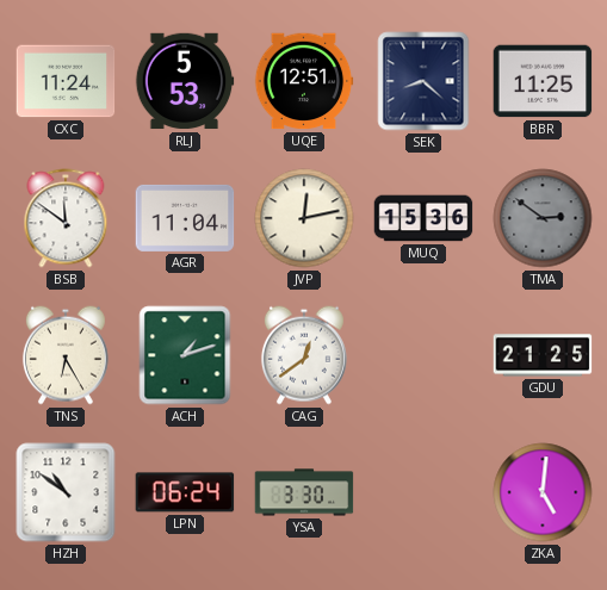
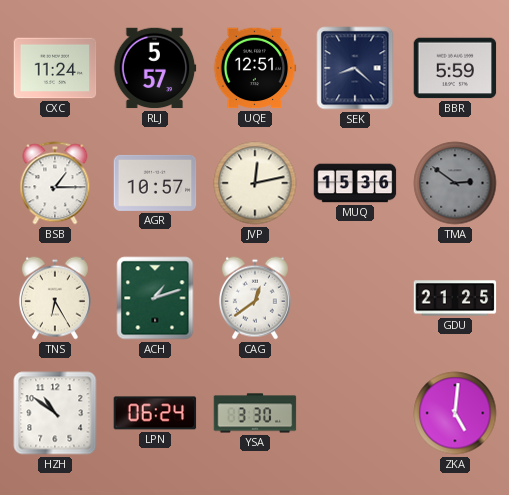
RLJ: 5:53 -> 5:57
BBR: 11:25 -> 5:59
BSB: 11:51 -> 1:15
AGR: 11:04 -> 10:57
